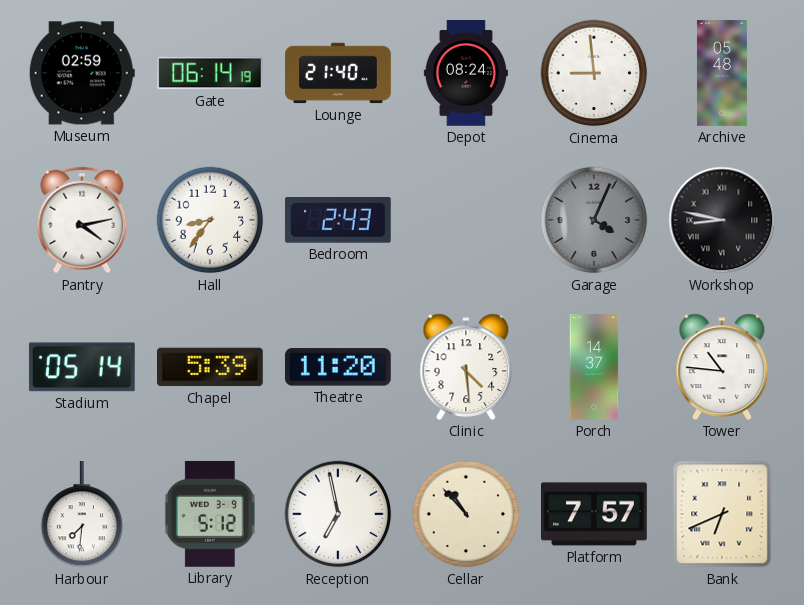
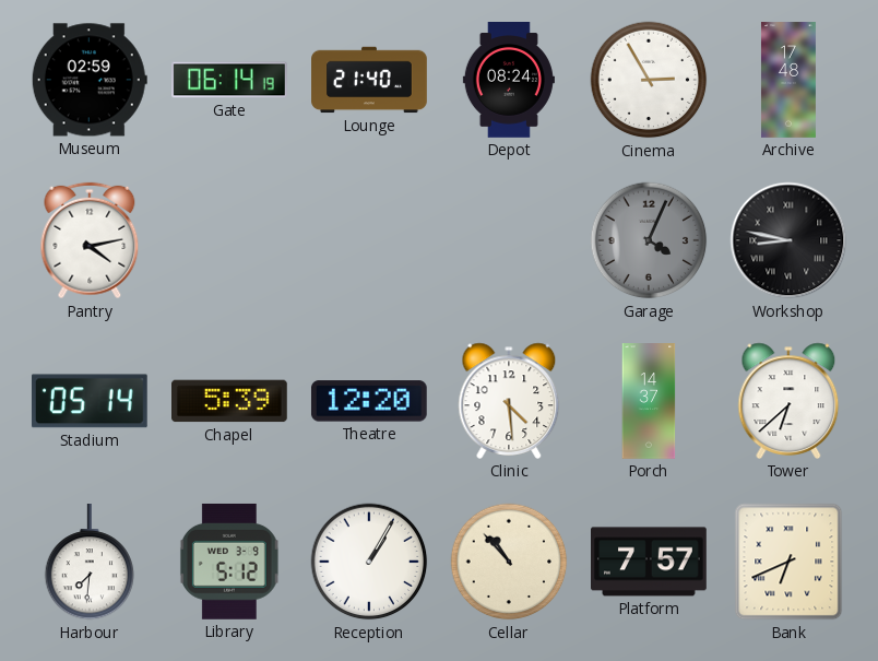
Cinema: 8:59 -> 2:55
Archive: 05:48 -> 17:48
Hall: 8:36 -> none
Bedroom: 2:43 -> none
Theatre: 11:20 -> 12:20
Tower: 10:46 -> 6:38
Reception: 6:58 -> 1:05
